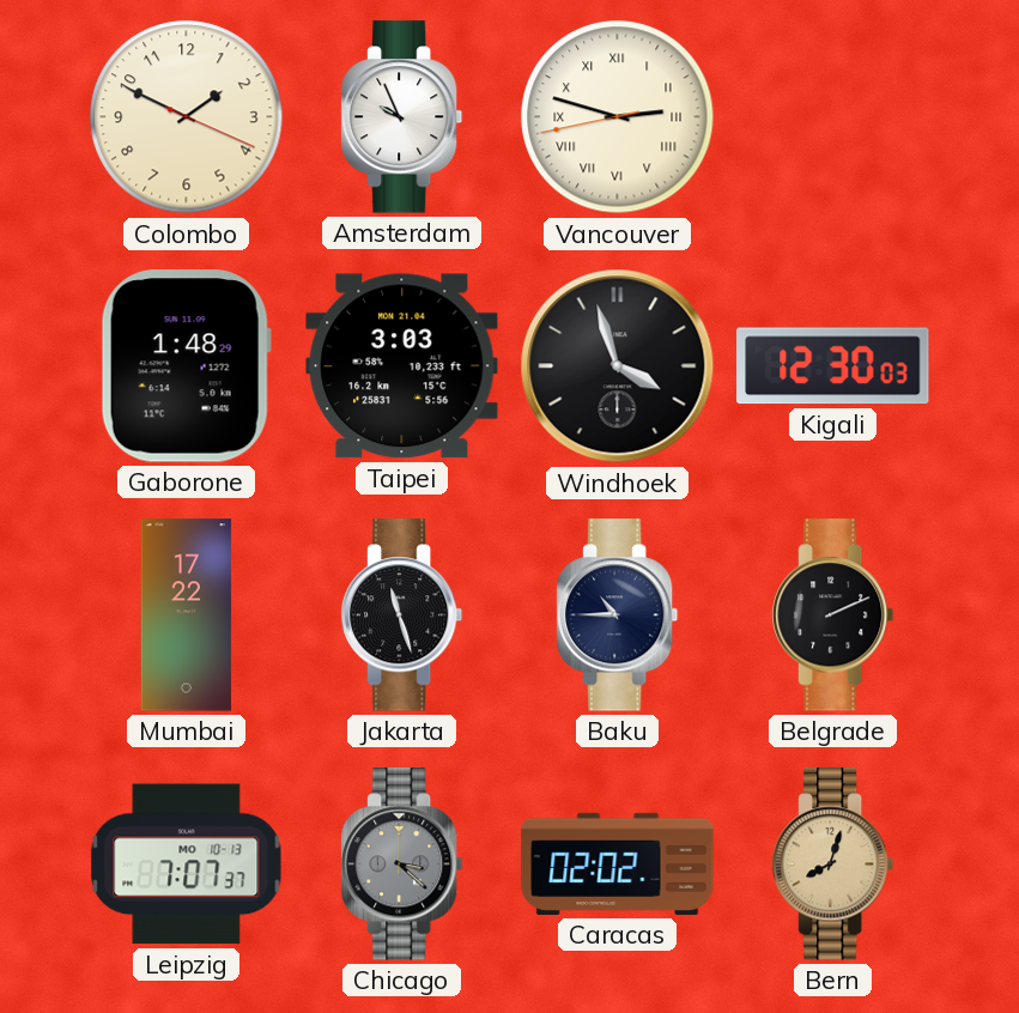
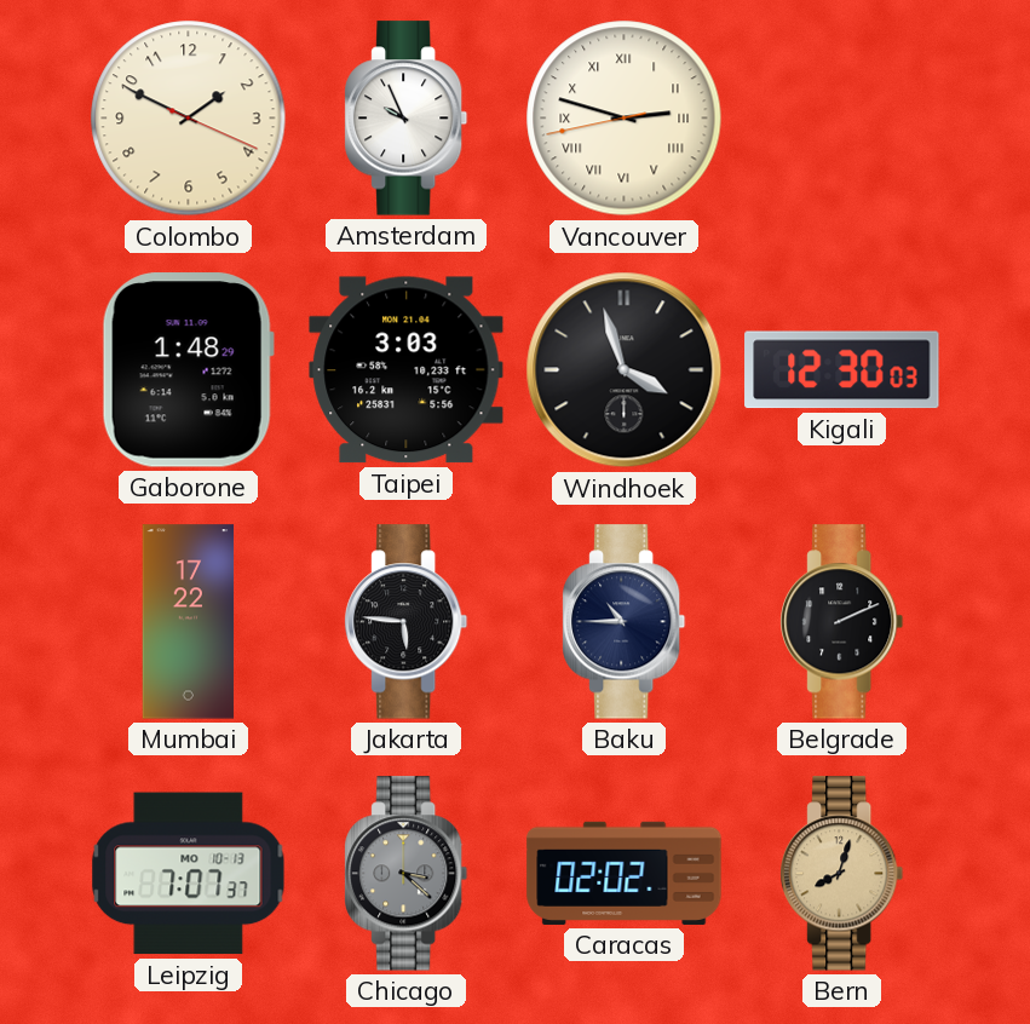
Jakarta: 11:27 -> 5:46
